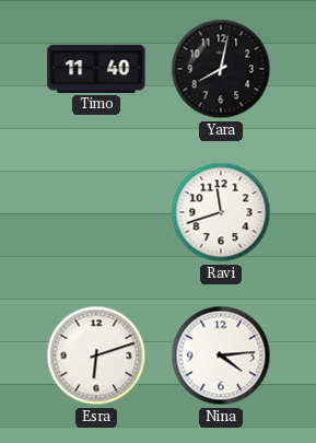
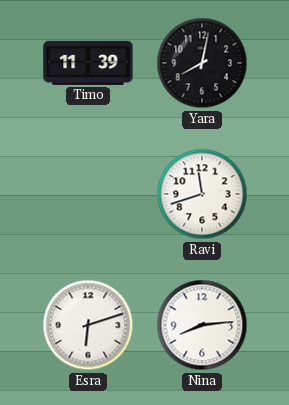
Timo: 11:40 -> 11:39
Nina: 4:14 -> 8:14
